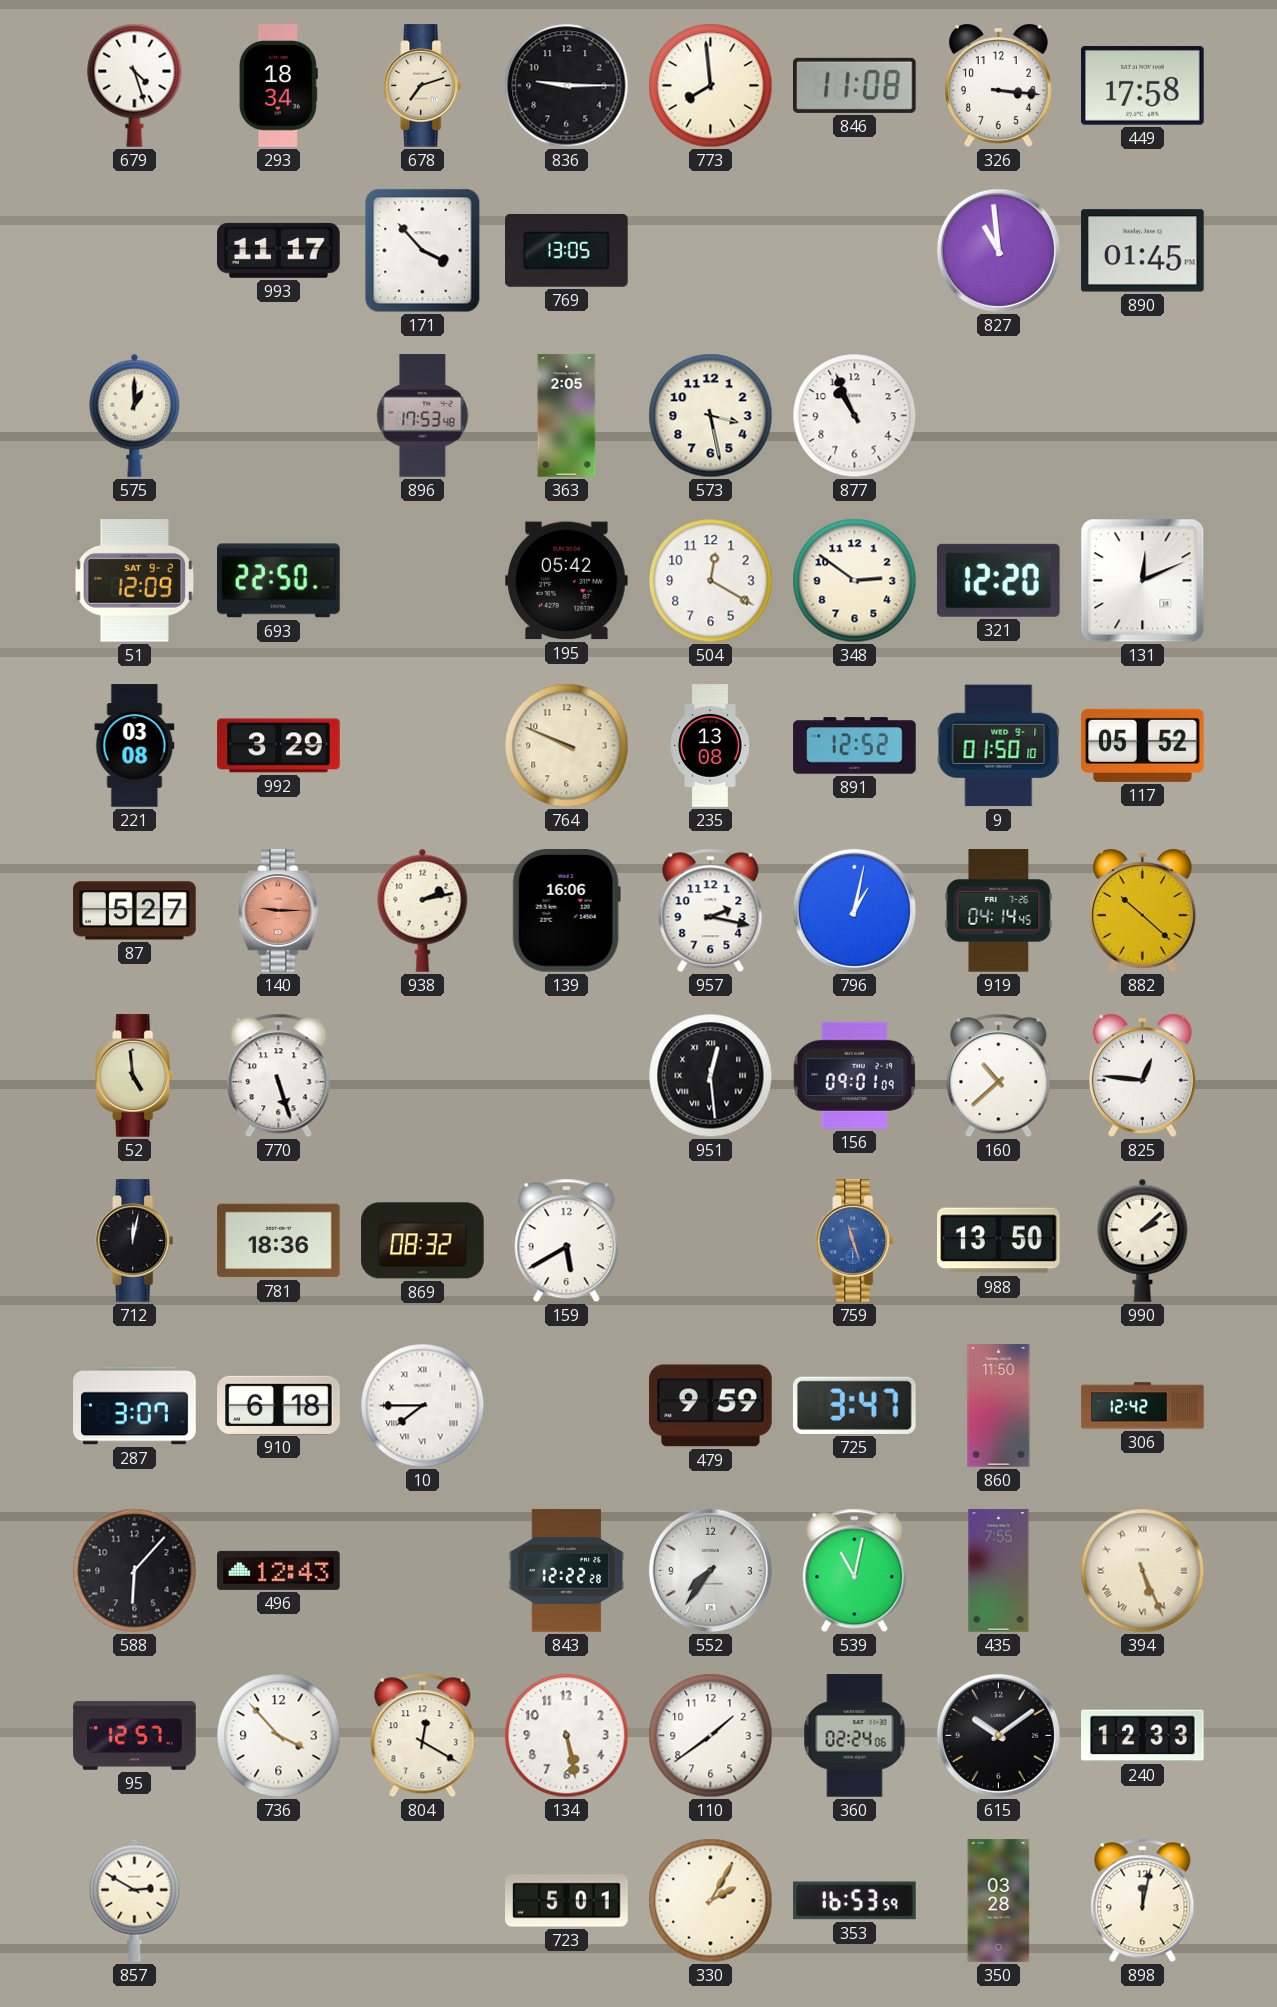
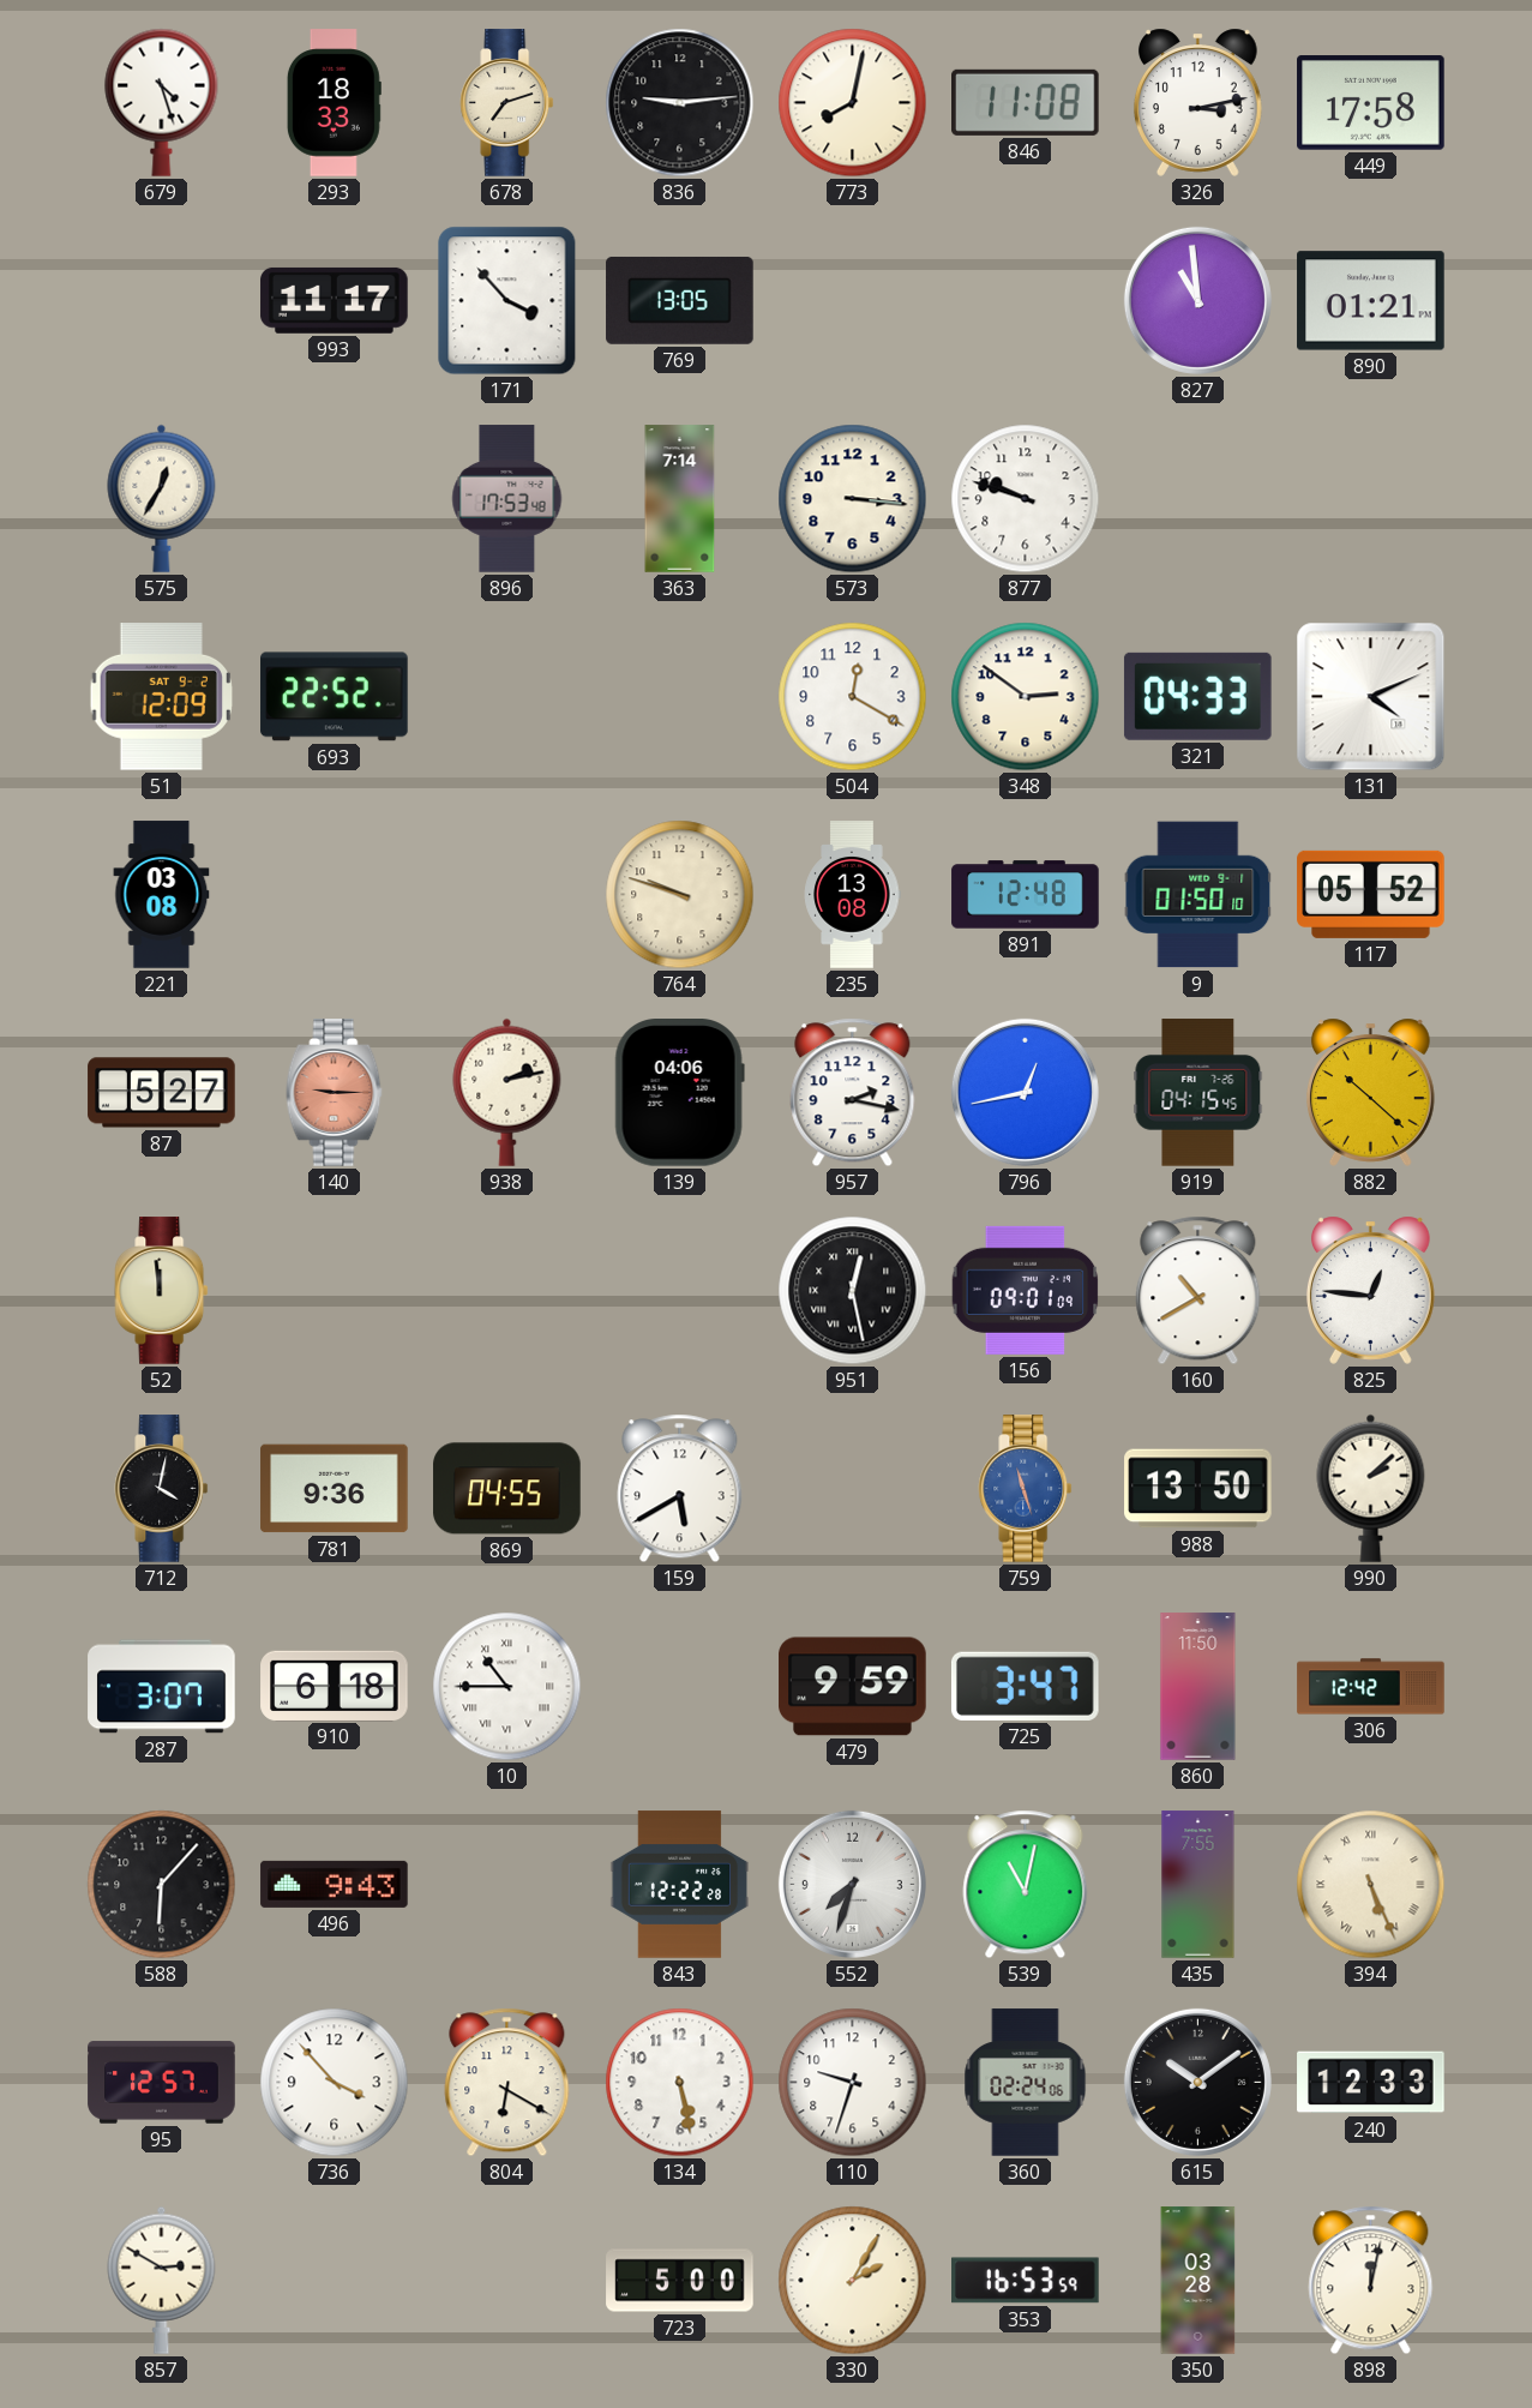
293: 18:34 -> 18:33
836: 9:15 -> 9:14
773: 7:59 -> 8:02
326: 3:16 -> 3:13
890: 01:45 -> 01:21
575: 1:00 -> 12:35
363: 2:05 -> 7:14
573: 3:28 -> 3:16
877: 10:56 -> 9:48
693: 22:50 -> 22:52
195: 05:42 -> none
321: 12:20 -> 04:33
131: 12:11 -> 4:11
992: 3:29 -> none
764: 9:49 -> 9:48
891: 12:52 -> 12:48
139: 16:06 -> 04:06
796: 1:02 -> 12:43
919: 04:14 -> 04:15
52: 4:59 -> 11:59
770: 5:27 -> none
951: 12:29 -> 12:28
160: 10:38 -> 10:40
712: 12:02 -> 4:02
781: 18:36 -> 9:36
869: 08:32 -> 04:55
10: 7:45 -> 10:45
496: 12:43 -> 9:43
552: 7:36 -> 7:33
804: 12:20 -> 6:20
110: 1:39 -> 9:33
723: 5:01 -> 5:00
